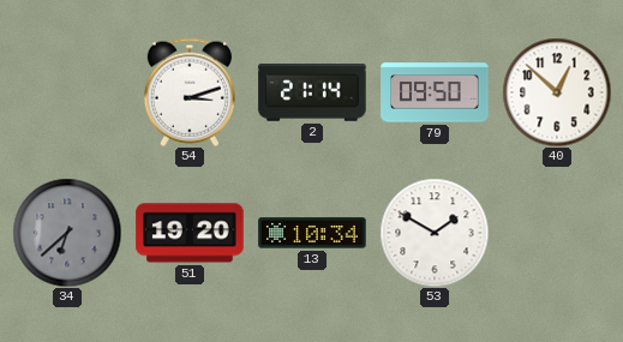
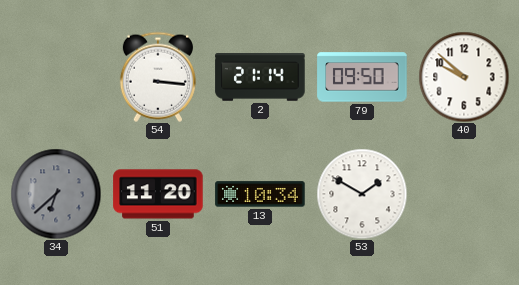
54: 3:12 -> 3:16
40: 12:52 -> 9:52
51: 19:20 -> 11:20
